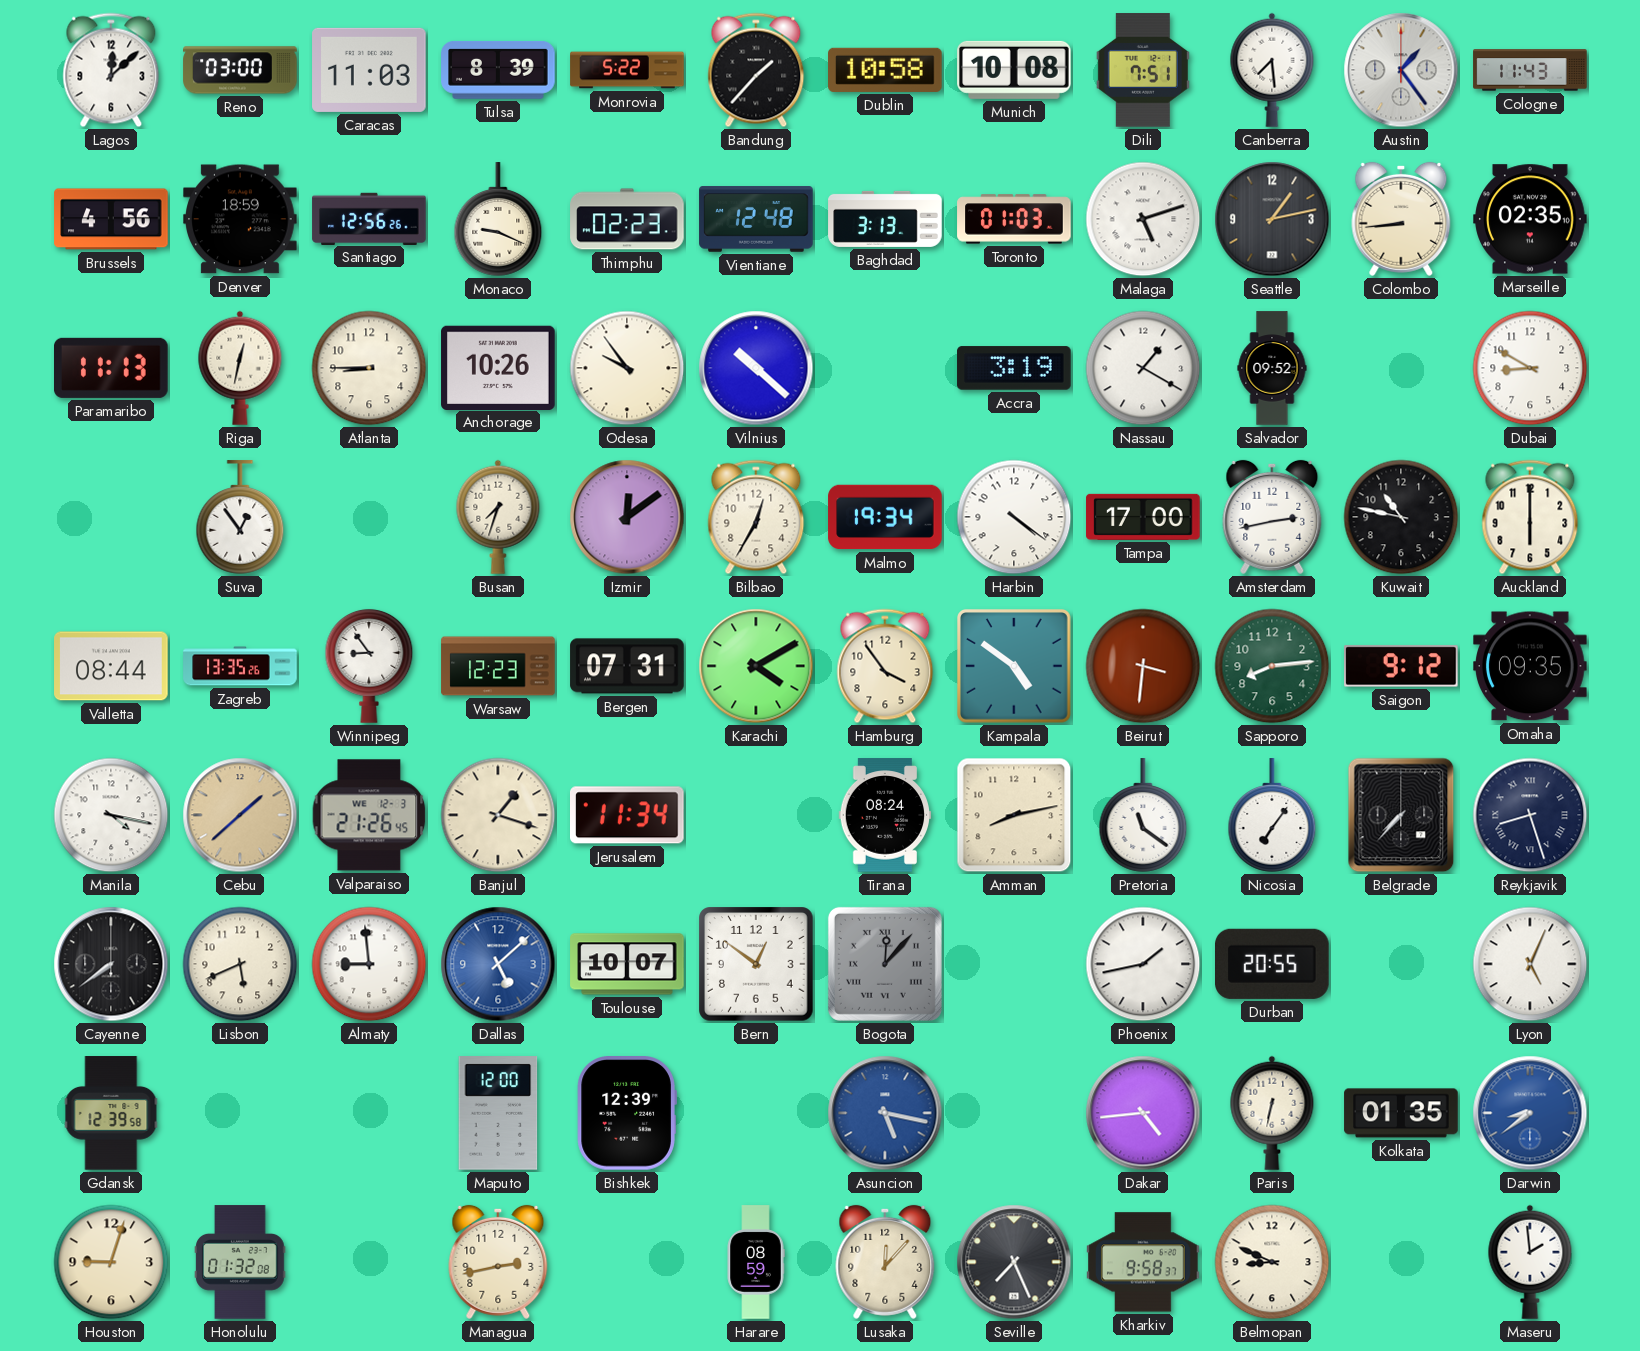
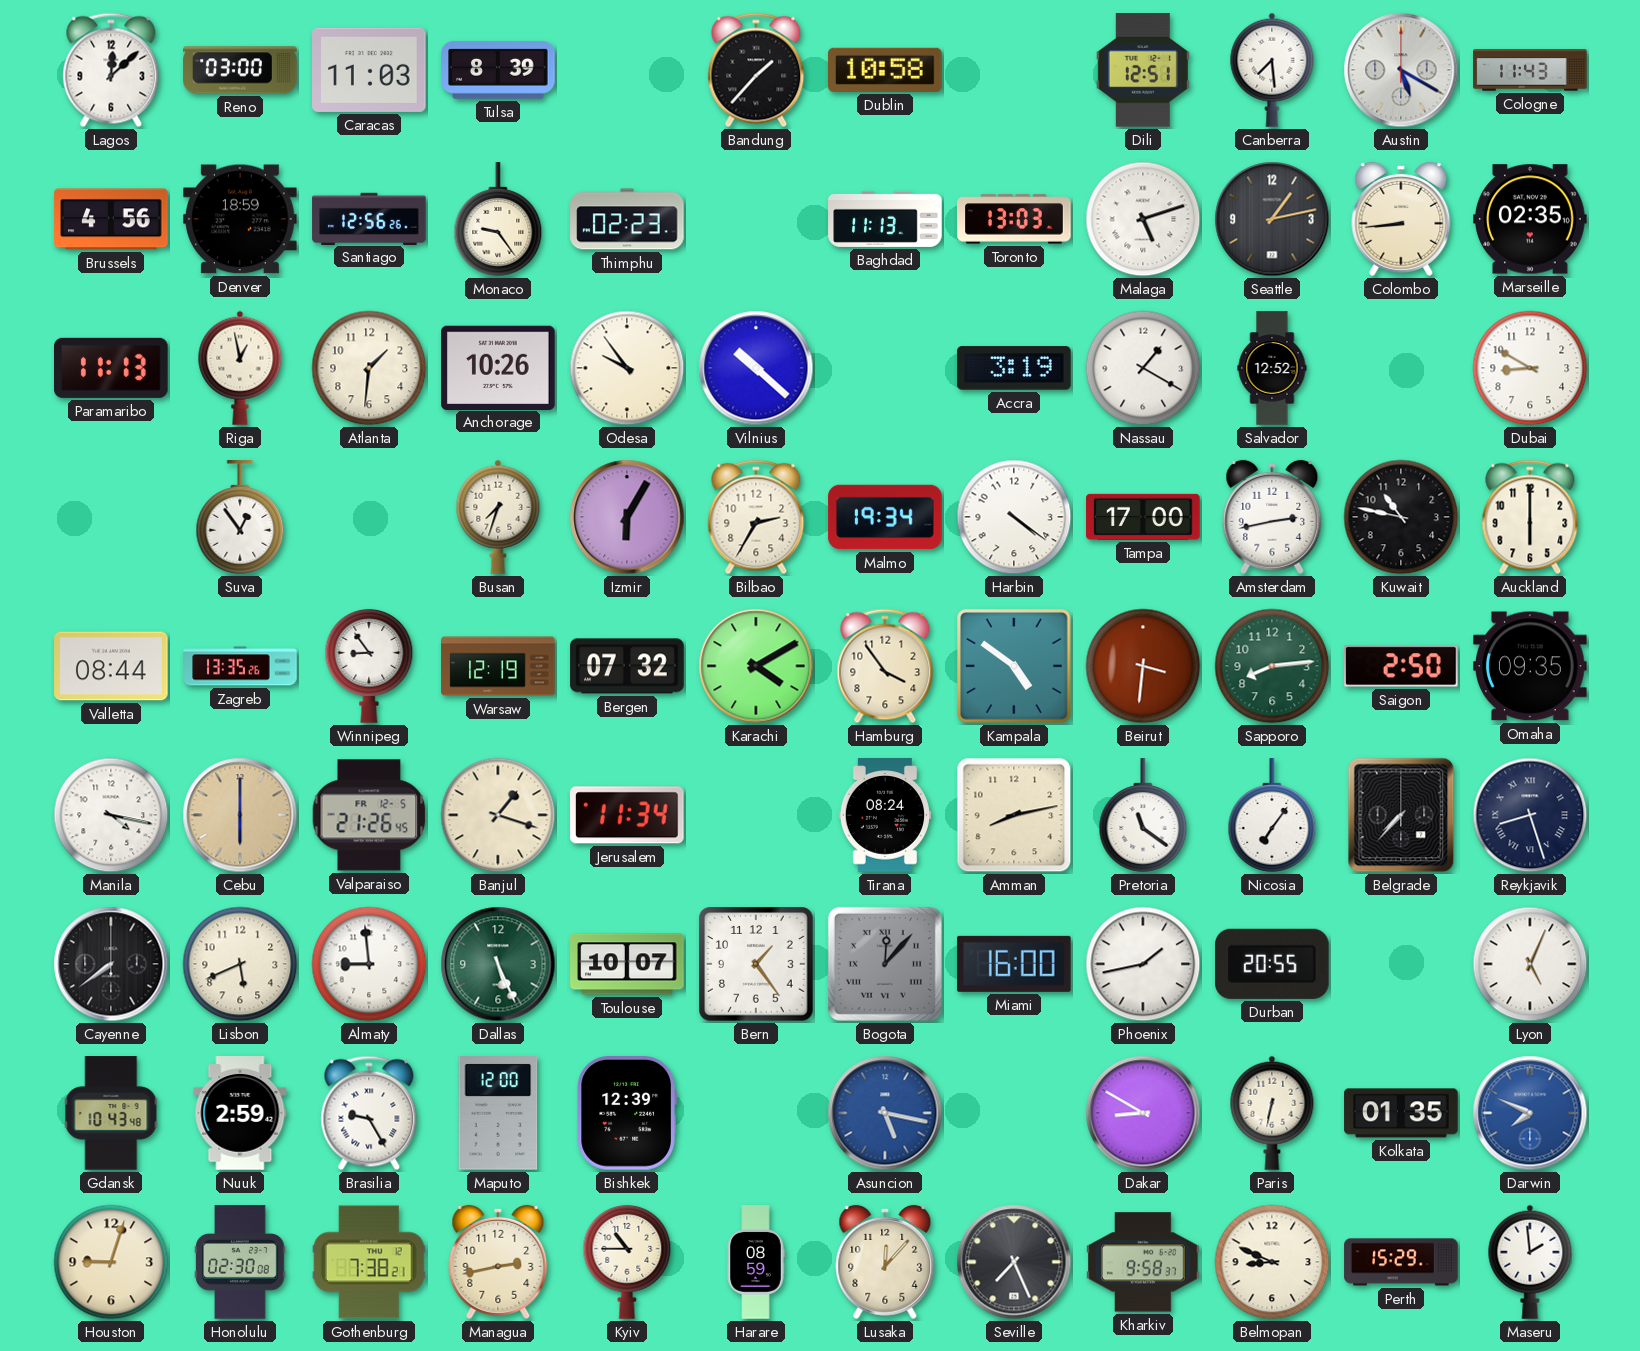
Monrovia: 5:22 -> none
Munich: 10:08 -> none
Dili: 7:51 -> 12:51
Austin: 1:24 -> 5:20
Monaco: 9:19 -> 9:24
Vientiane: 12:48 -> none
Baghdad: 3:13 -> 11:13
Toronto: 01:03 -> 13:03
Riga: 12:32 -> 12:58
Atlanta: 8:45 -> 1:31
Salvador: 09:52 -> 12:52
Izmir: 12:09 -> 6:05
Bilbao: 12:35 -> 2:35
Warsaw: 12:23 -> 12:19
Bergen: 07:31 -> 07:32
Saigon: 9:12 -> 2:50
Cebu: 1:38 -> 6:00
Valparaiso date: WE 12-3 -> FR 12-5
Dallas: 5:08 -> 5:26
Dallas dial: blue -> green
Bern: 12:51 -> 1:24
Miami: none -> 16:00
Gdansk: 12:39 -> 10:43
Nuuk: none -> 2:59
Brasilia: none -> 9:25
Dakar: 4:44 -> 8:50
Darwin: 8:39 -> 7:49
Honolulu: 01:32 -> 02:30
Gothenburg: none -> 7:38
Kyiv: none -> 10:45
Perth: none -> 15:29
